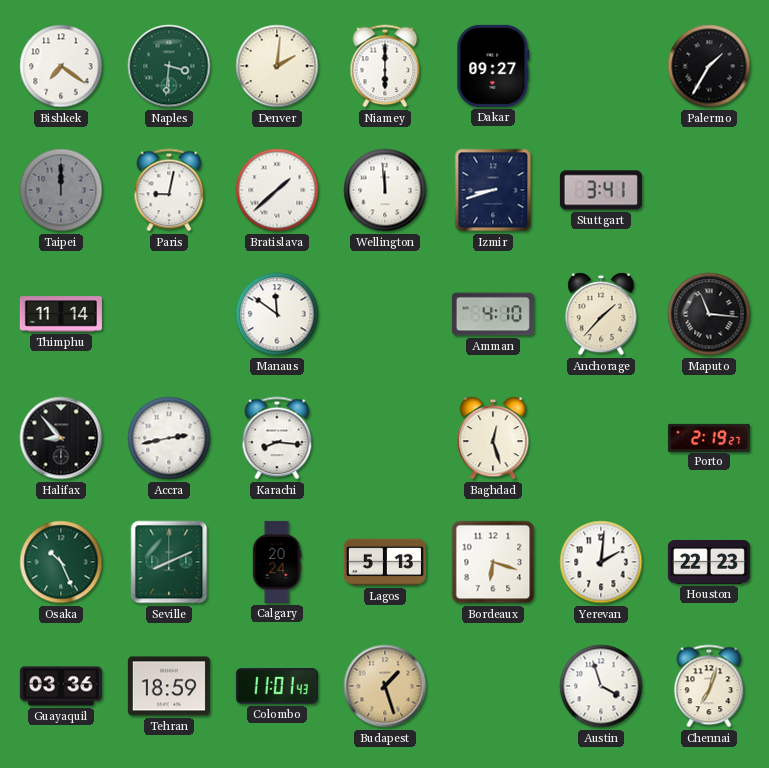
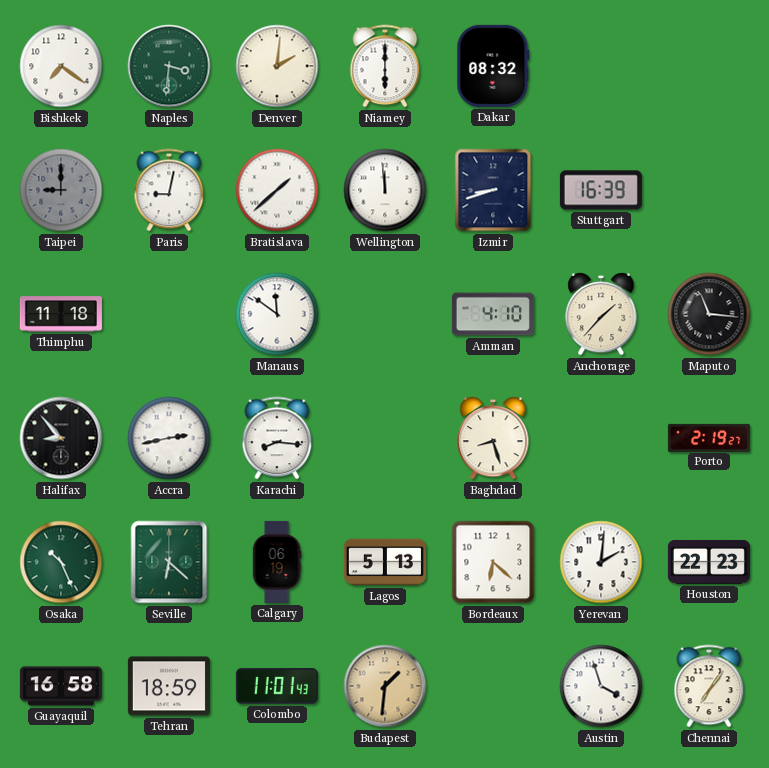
Dakar: 09:27 -> 08:32
Palermo: 1:35 -> none
Taipei: 12:00 -> 9:00
Stuttgart: 3:41 -> 16:39
Thimphu: 11:14 -> 11:18
Baghdad: 12:27 -> 8:27
Seville: 8:11 -> 6:22
Calgary: 20:24 -> 06:19
Bordeaux: 6:18 -> 6:22
Guayaquil: 03:36 -> 16:58
Budapest: 1:27 -> 1:31
Chennai: 7:03 -> 7:06
